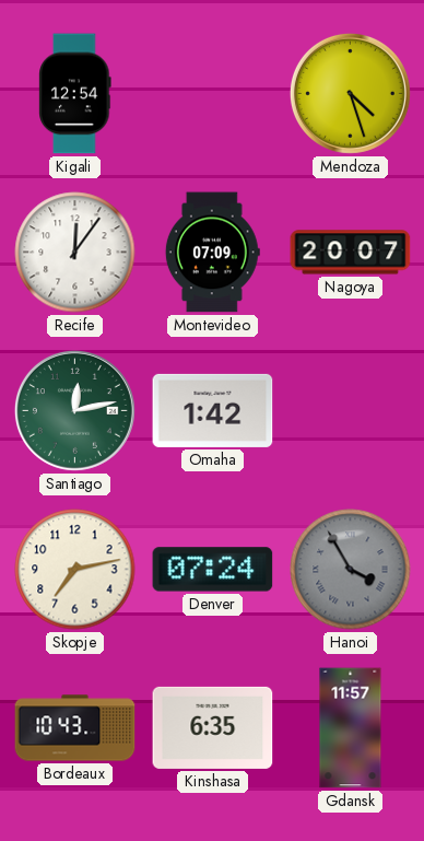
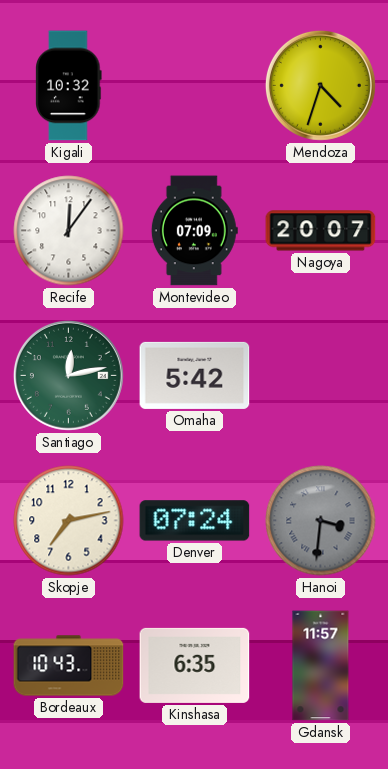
Kigali: 12:54 -> 10:32
Mendoza: 4:27 -> 4:33
Omaha: 1:42 -> 5:42
Hanoi: 3:55 -> 3:31
